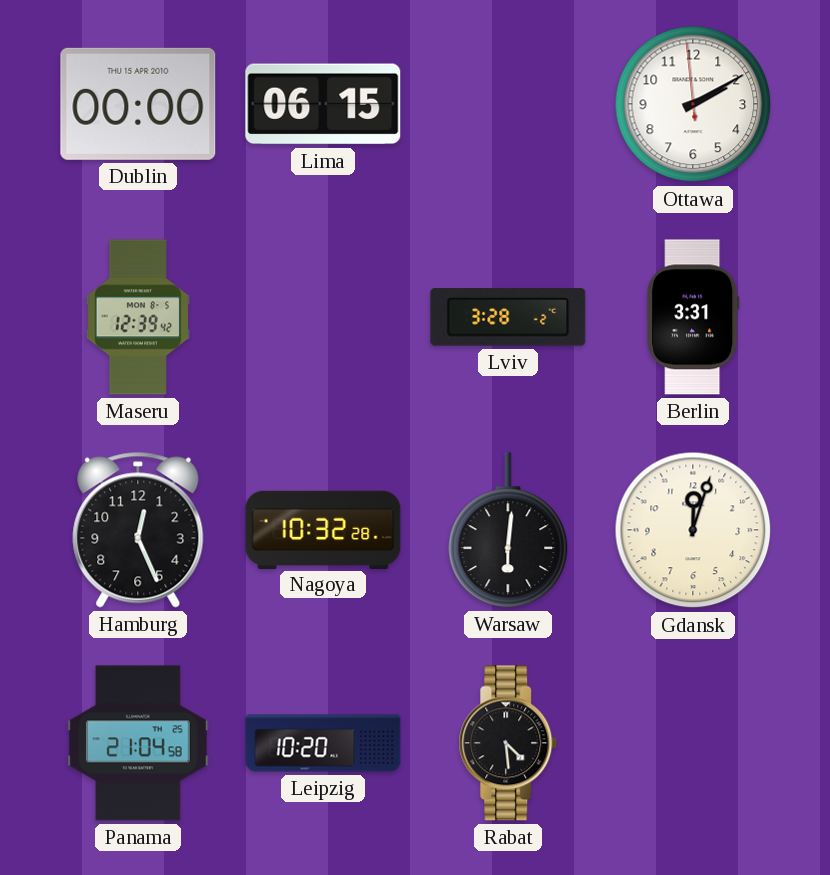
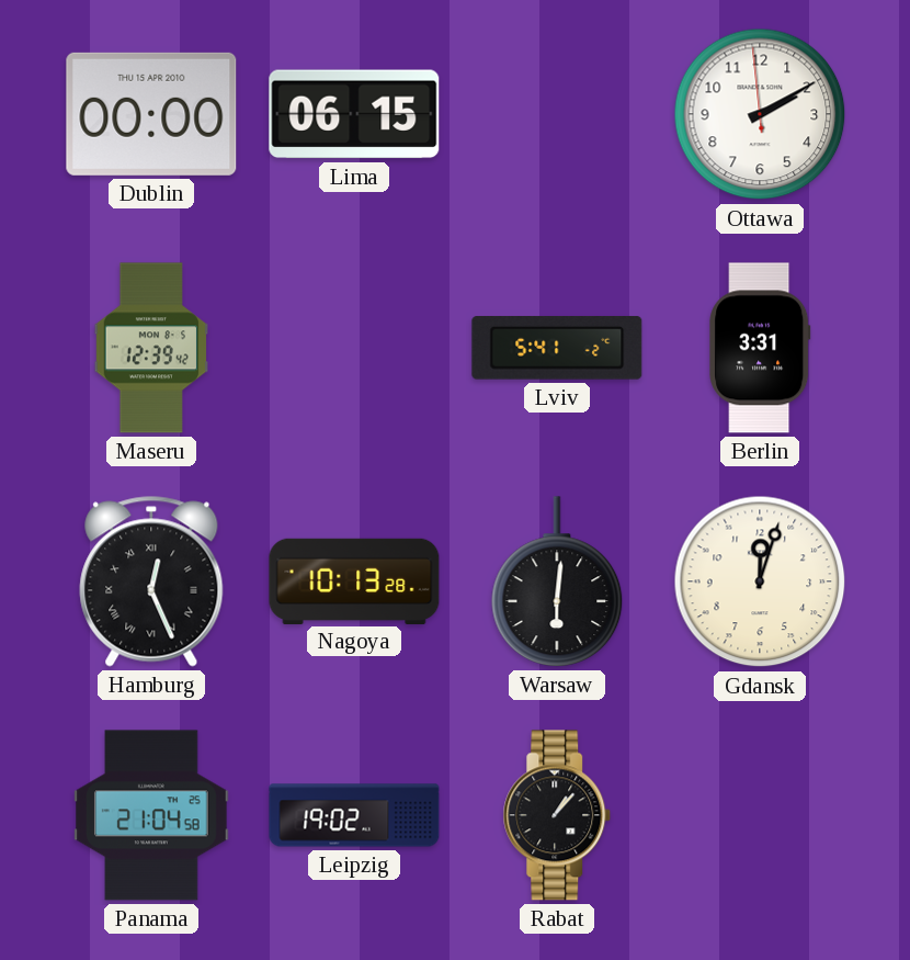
Lviv: 3:28 -> 5:41
Hamburg numerals: Arabic -> Roman
Nagoya: 10:32 -> 10:13
Leipzig: 10:20 -> 19:02
Rabat: 4:29 -> 1:07
